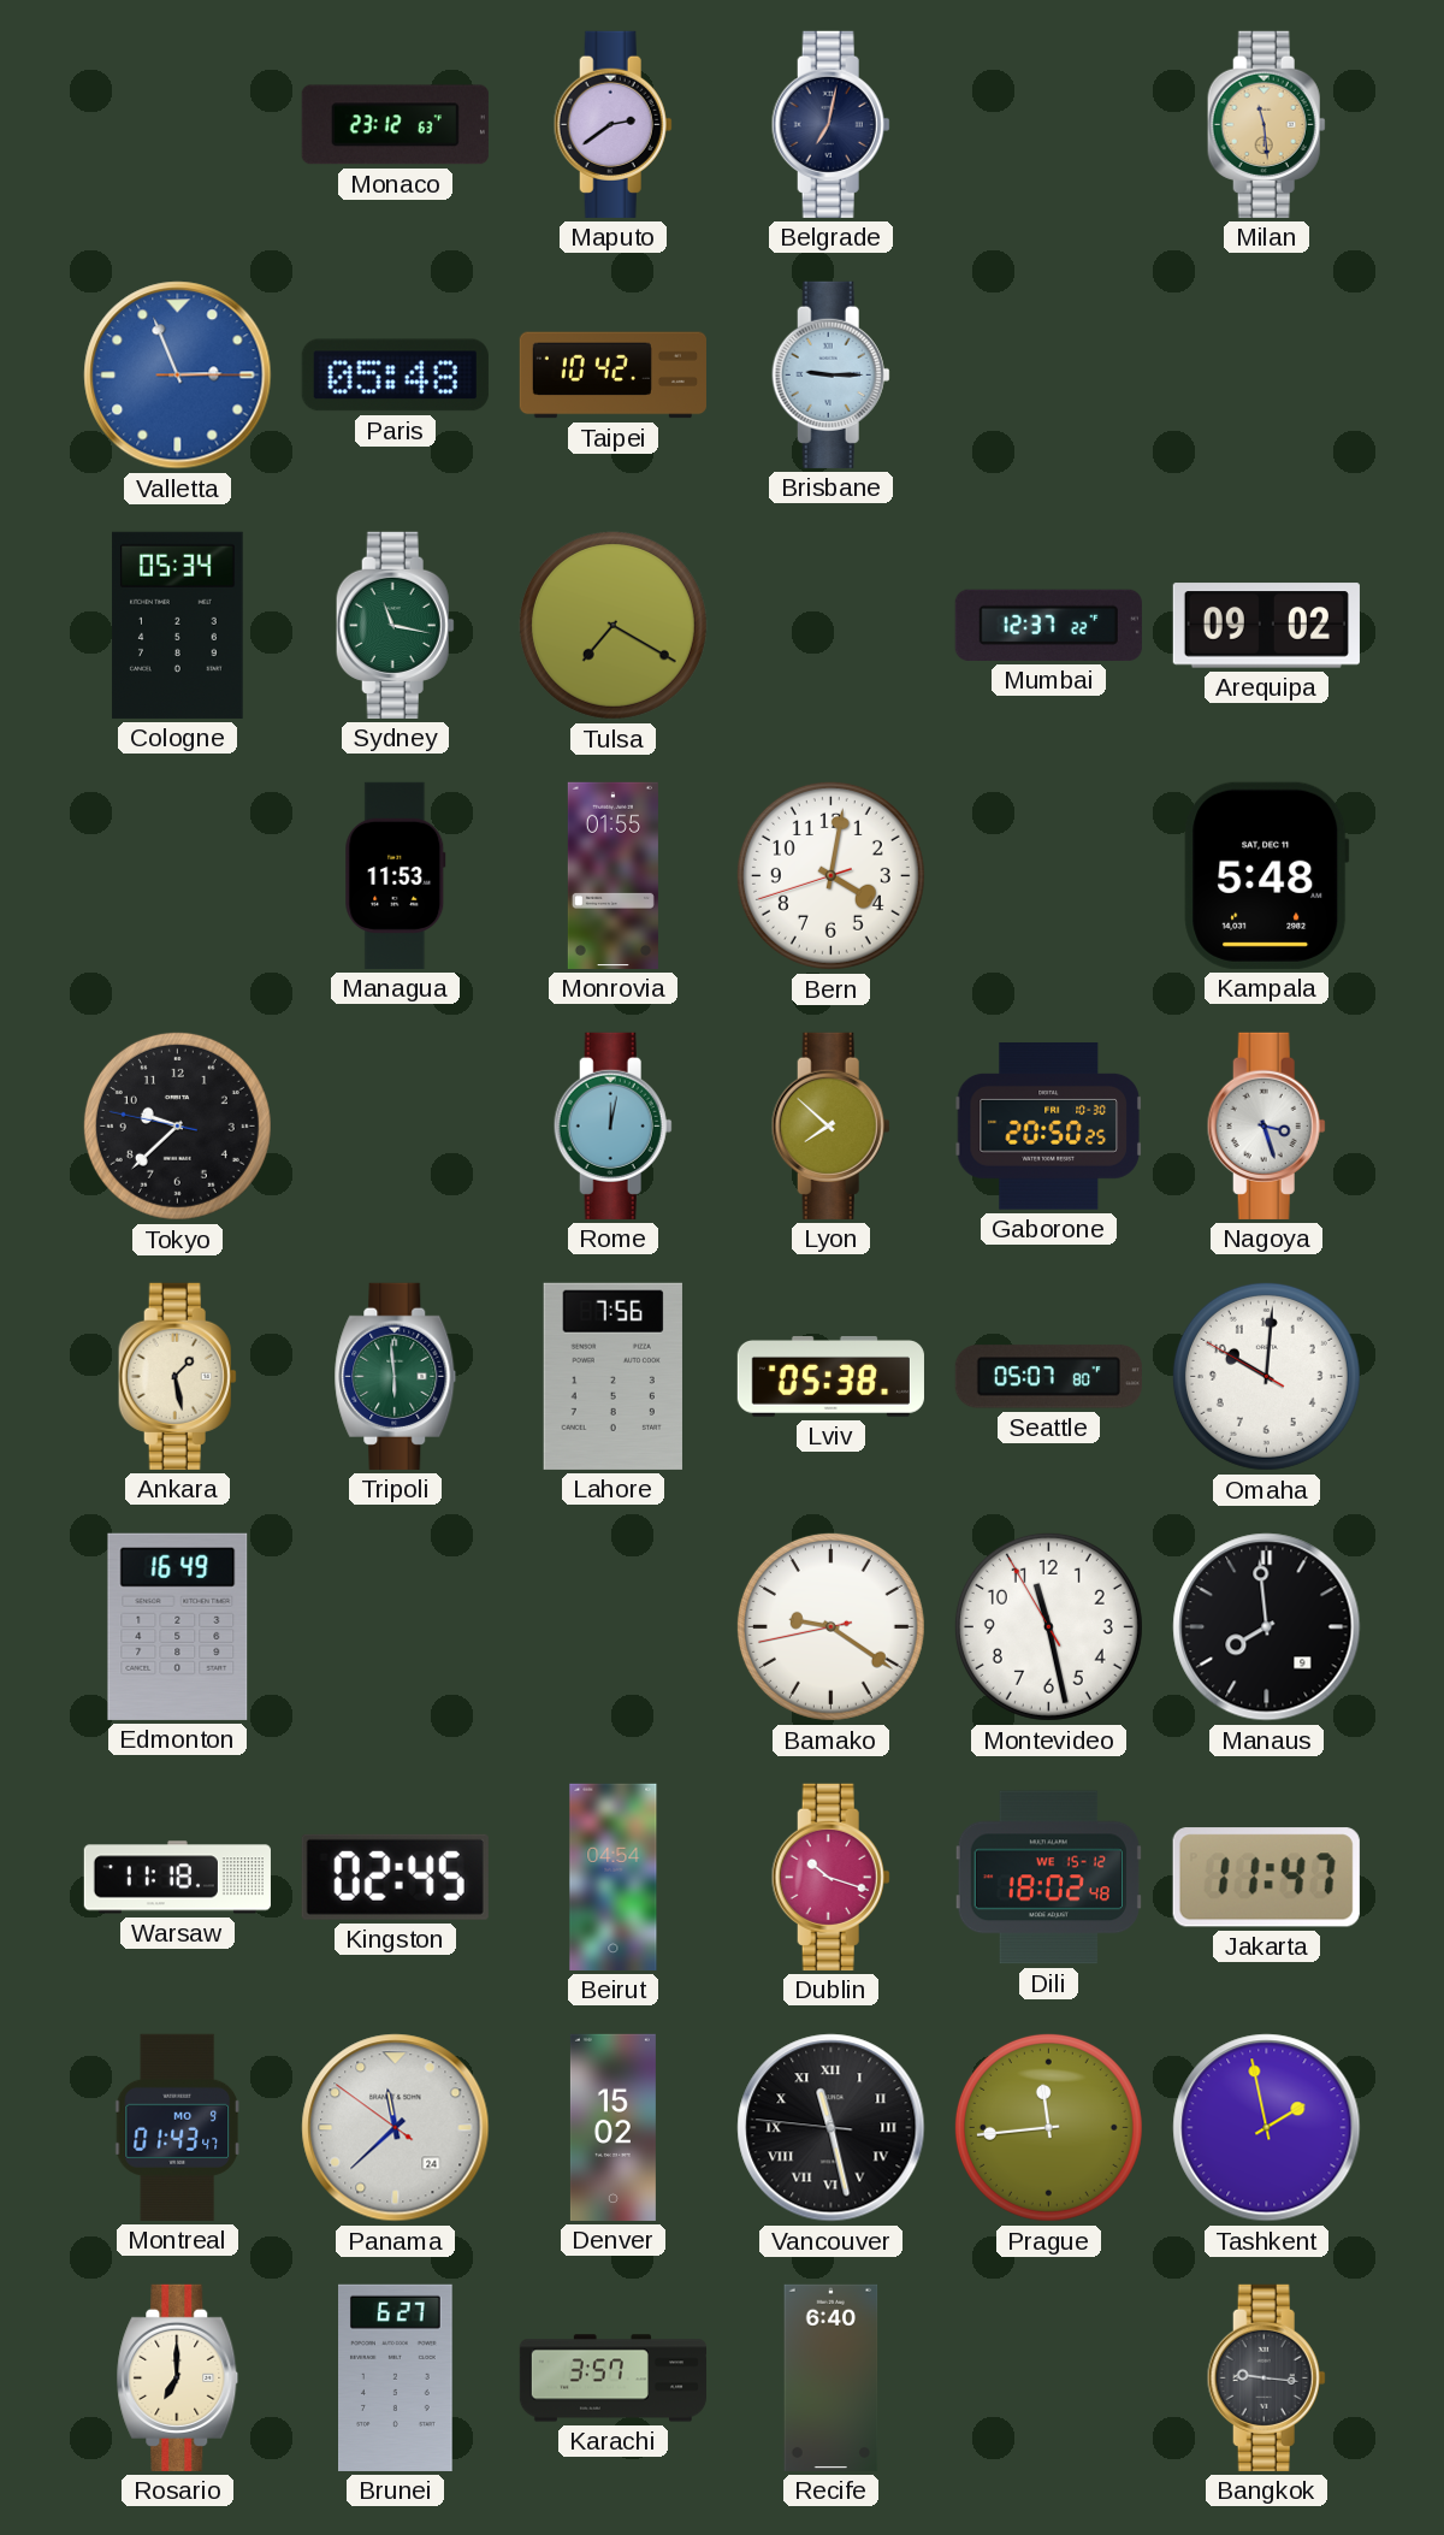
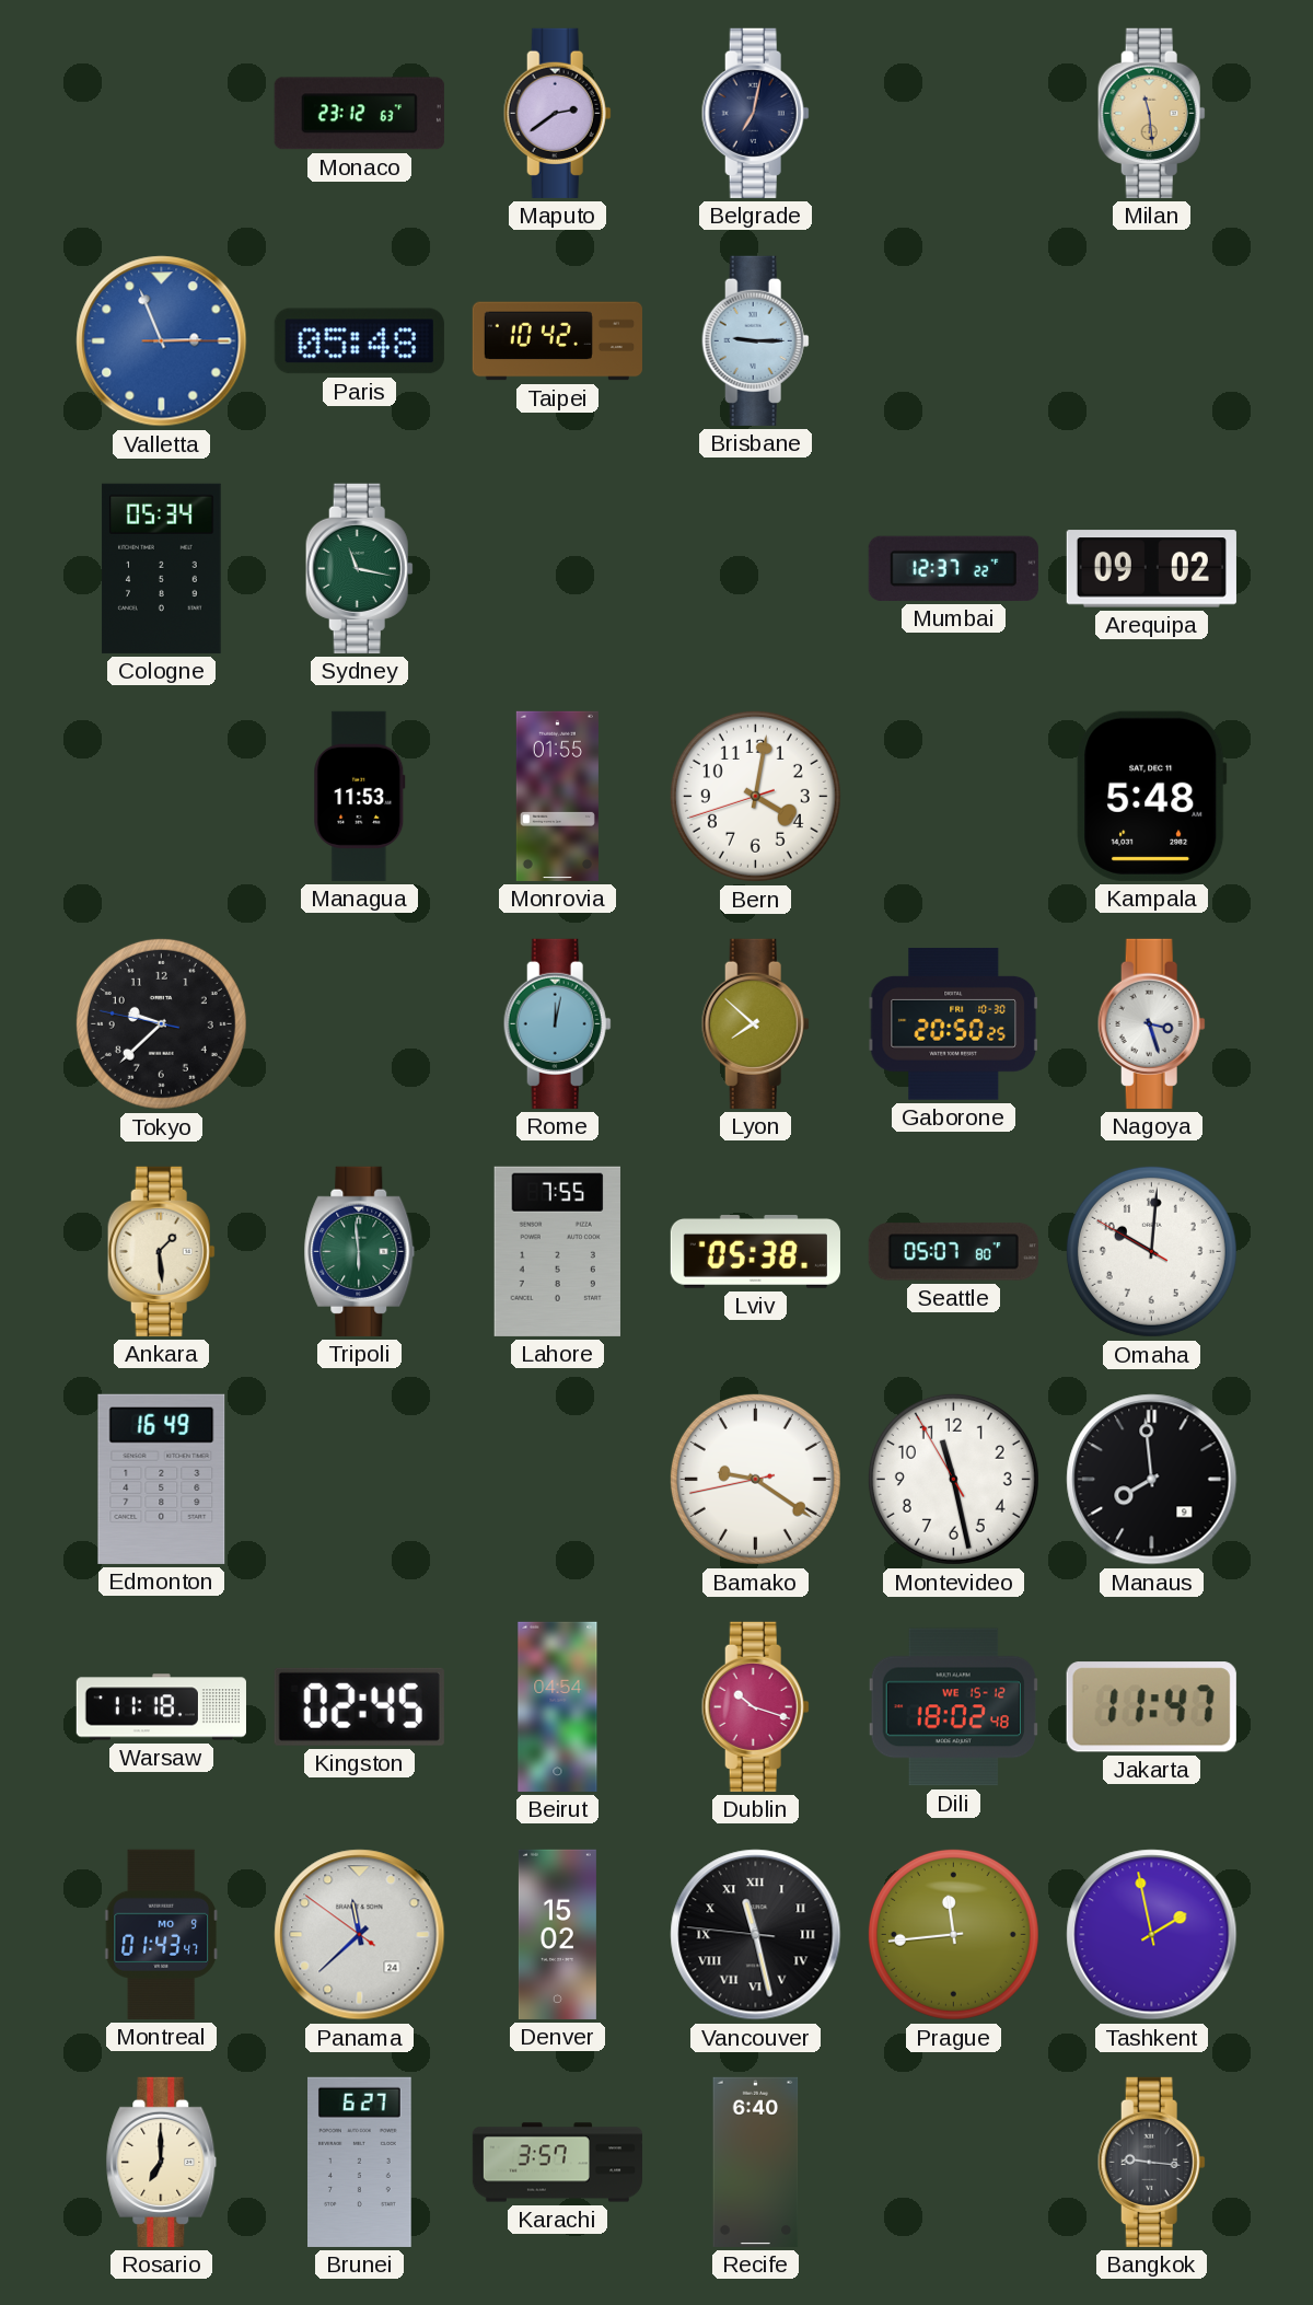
Tulsa: 7:20 -> none
Ankara: 1:28 -> 1:29
Lahore: 7:56 -> 7:55
